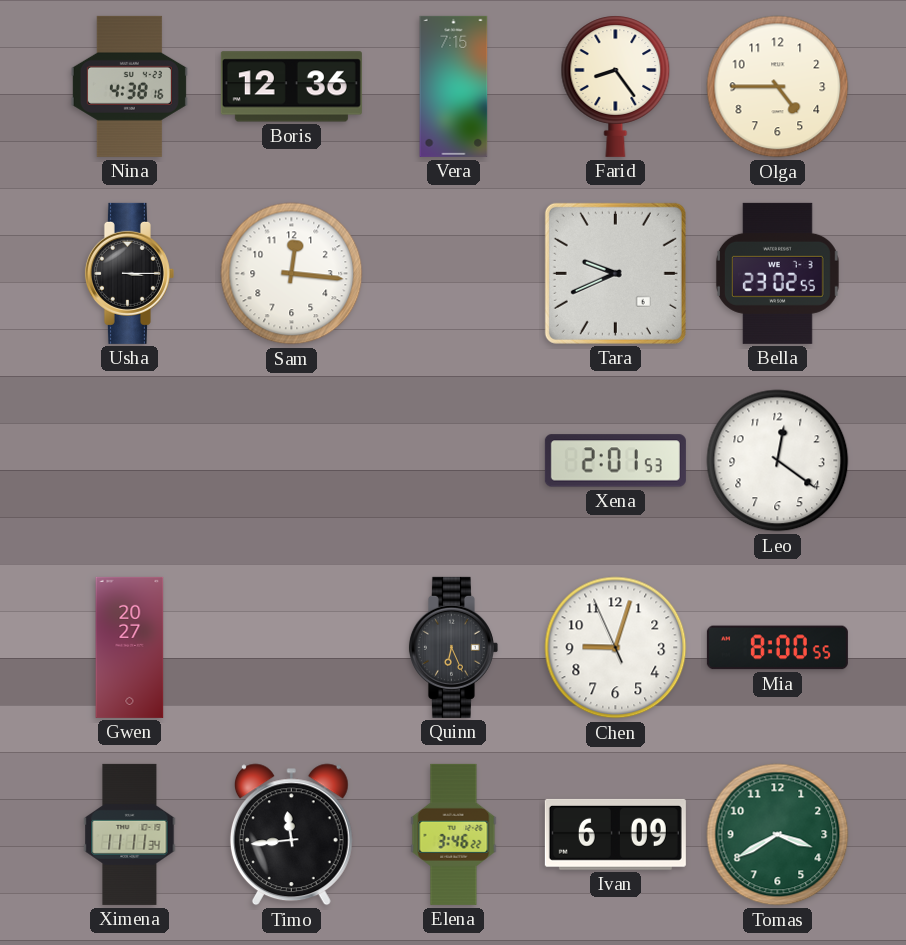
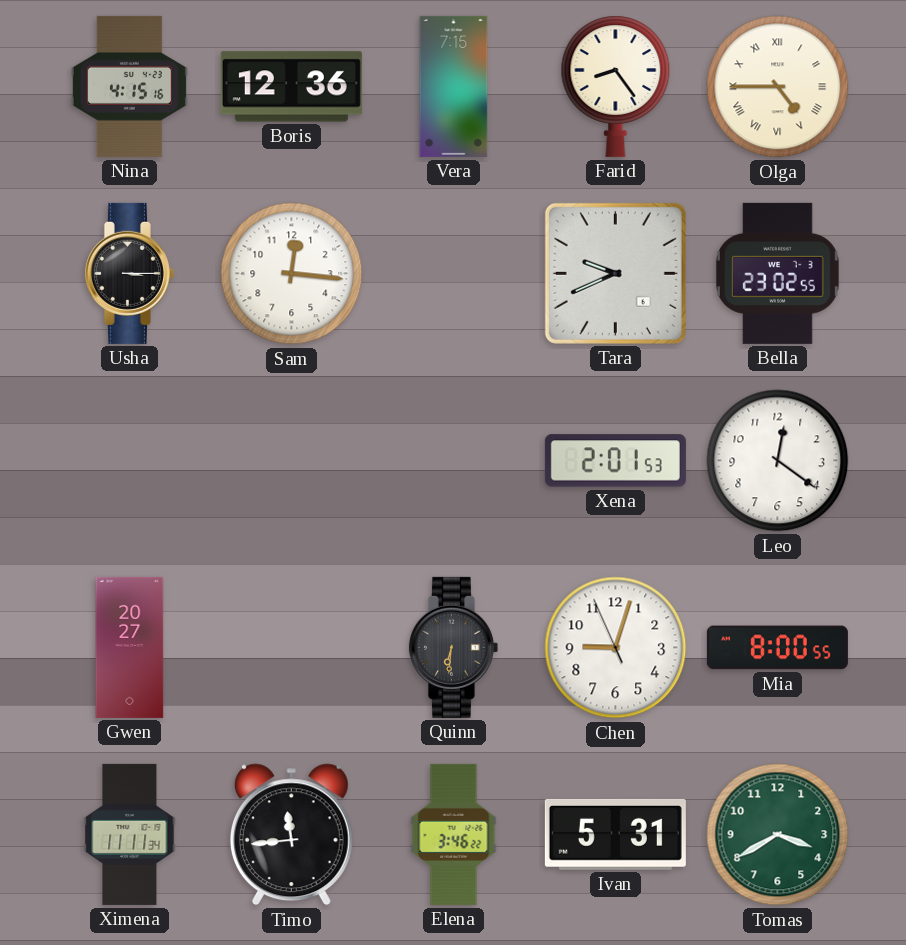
Nina: 4:38 -> 4:15
Olga numerals: Arabic -> Roman
Quinn: 6:26 -> 6:31
Ivan: 6:09 -> 5:31
